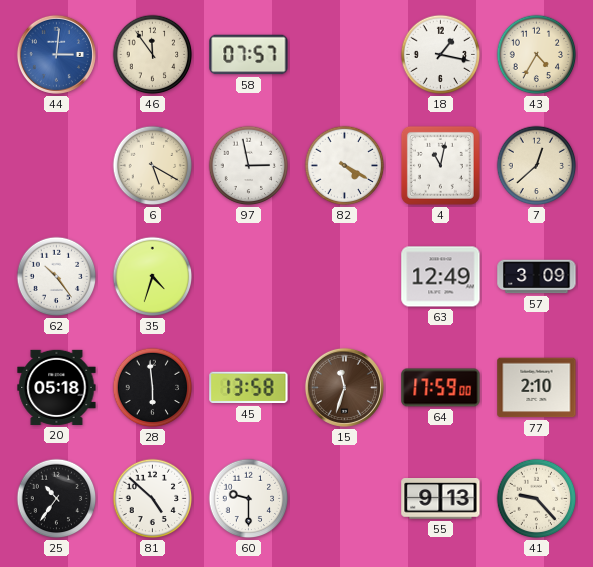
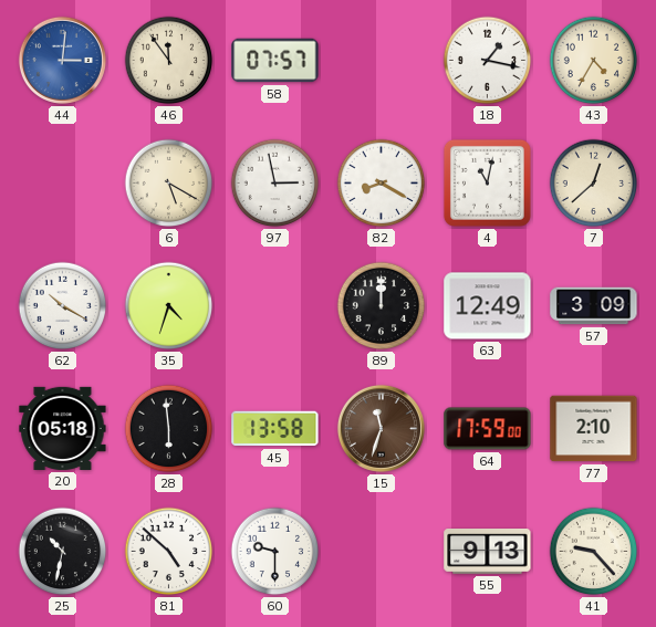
82: 4:20 -> 8:20
62: 10:24 -> 10:20
89: none -> 12:00
25: 10:36 -> 10:32
